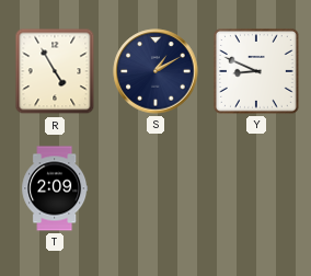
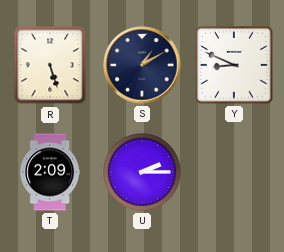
R: 4:55 -> 5:27
U: none -> 2:15
